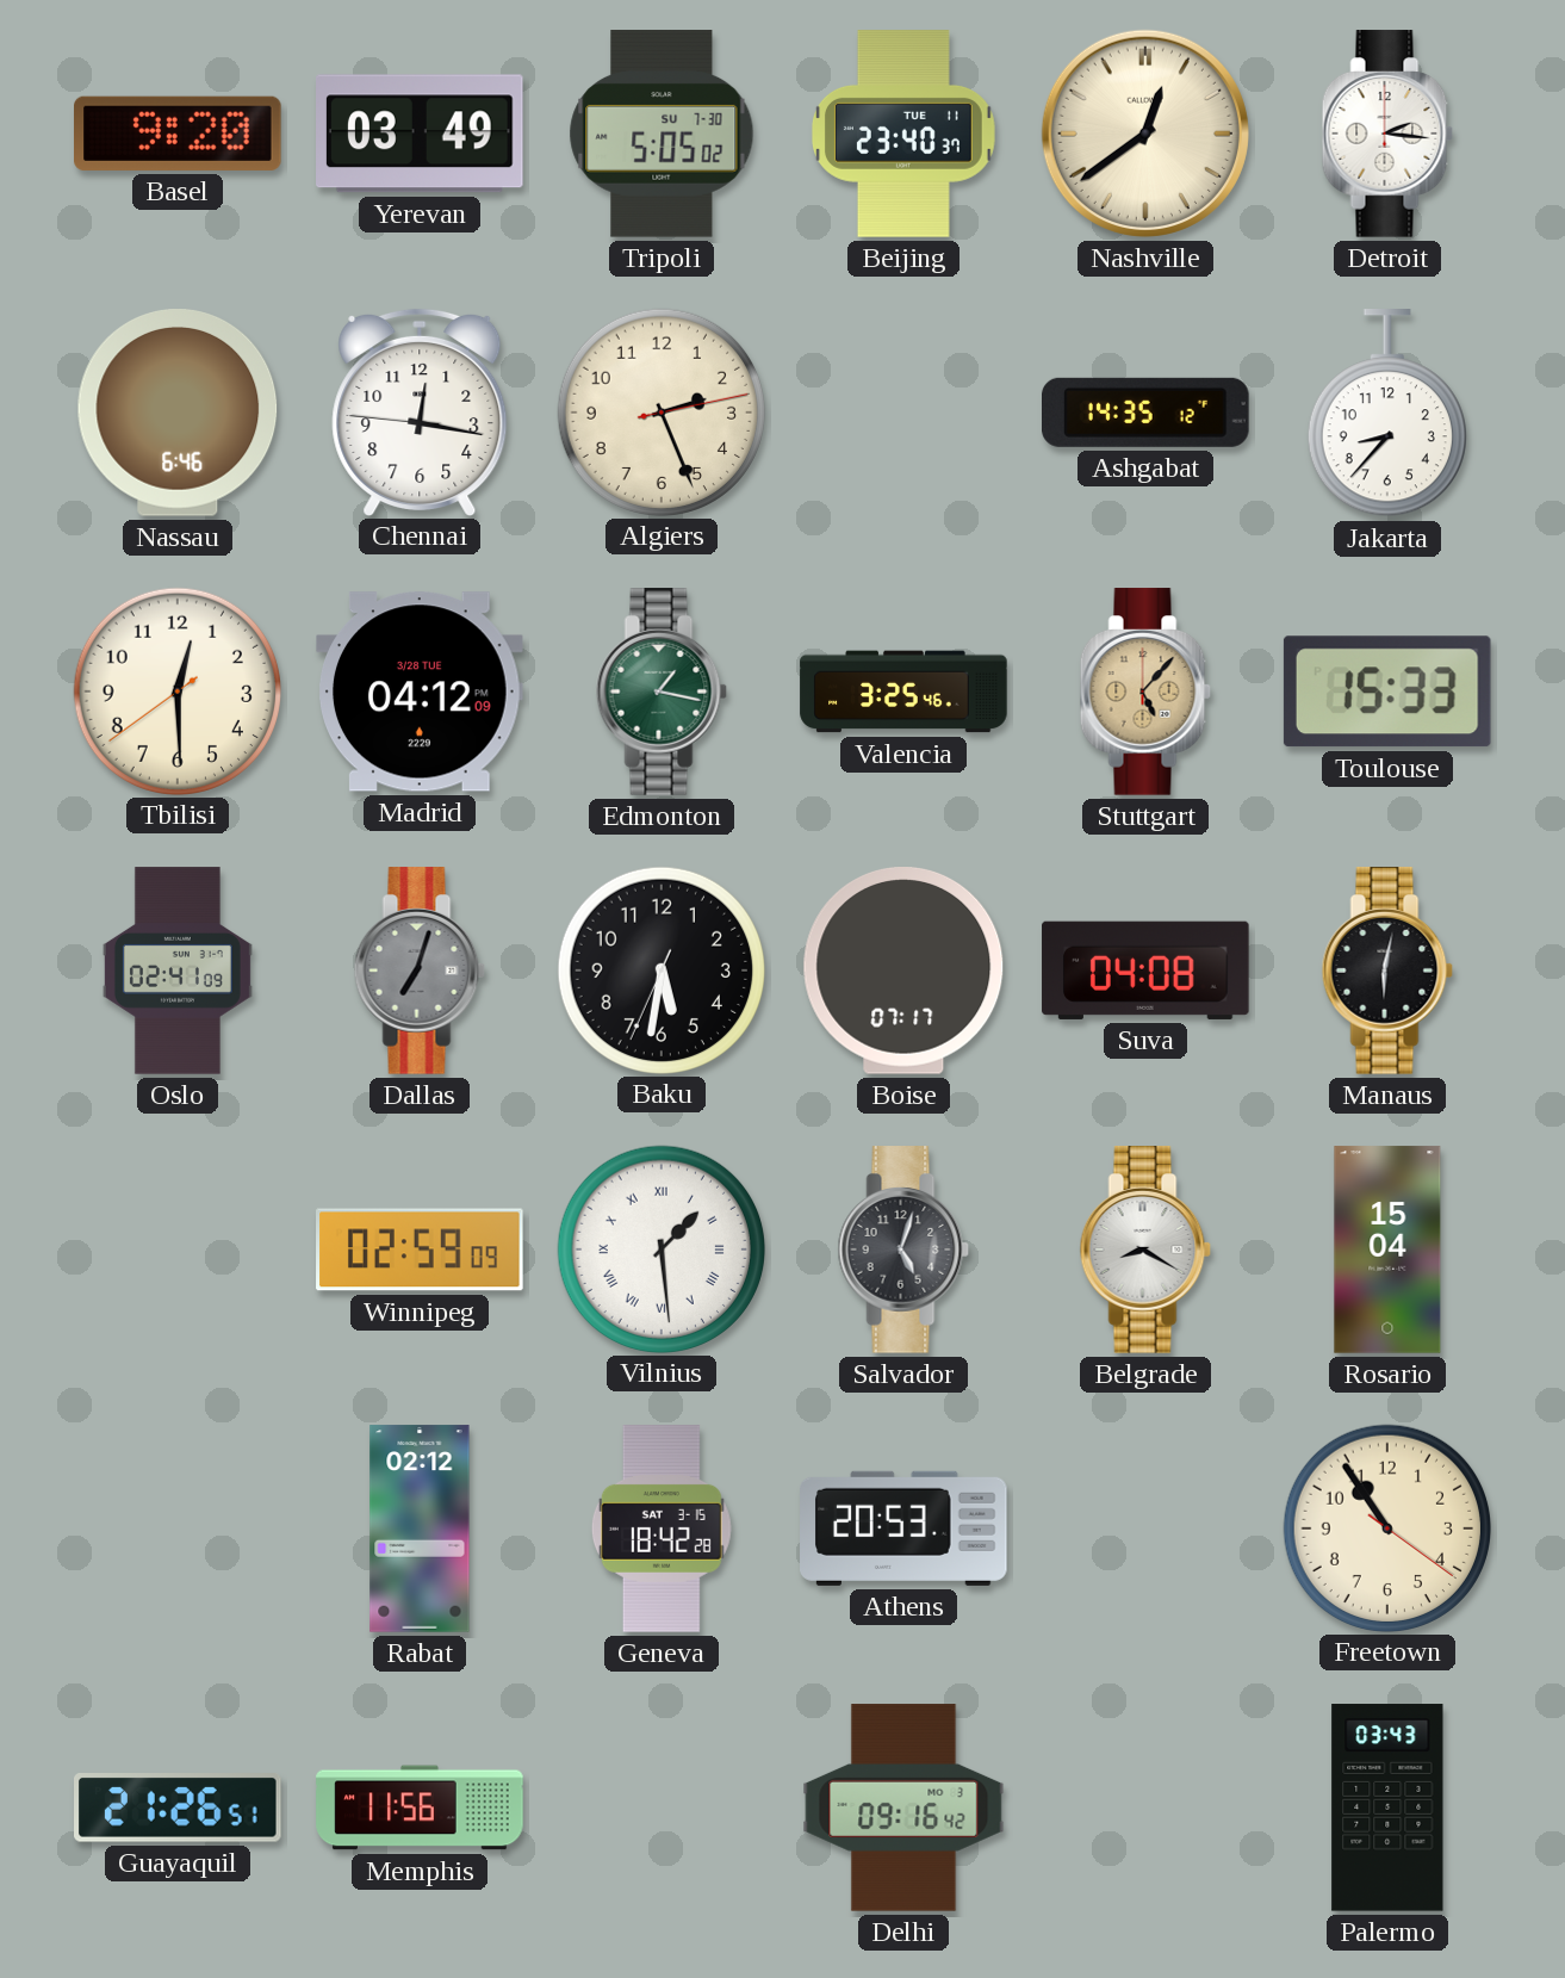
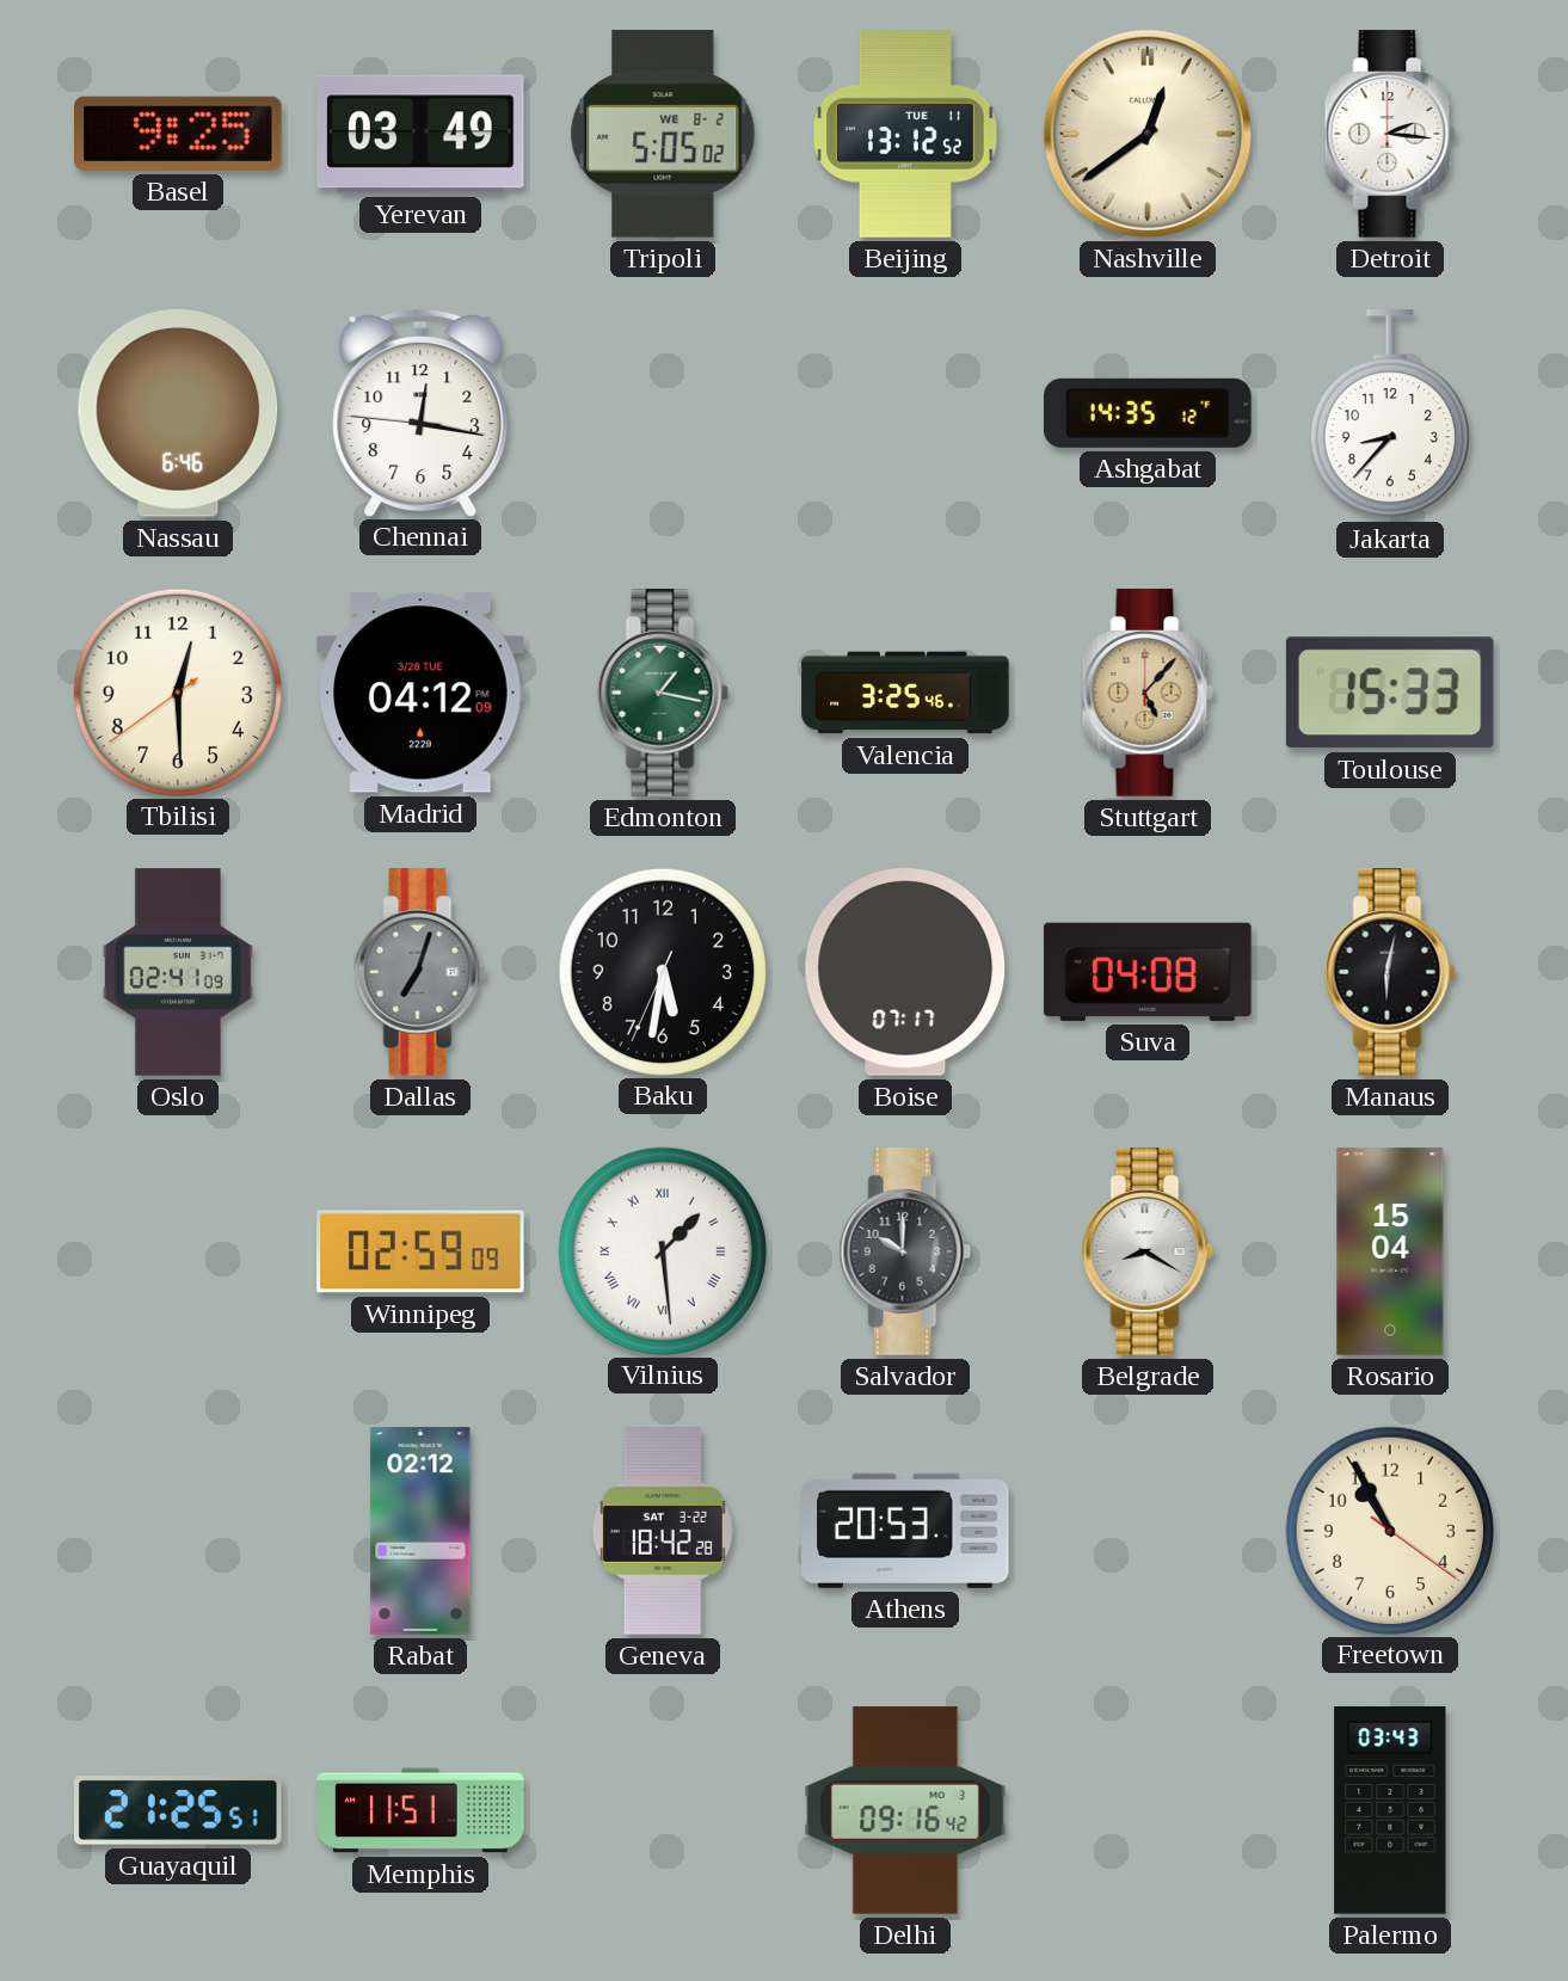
Basel: 9:20 -> 9:25
Tripoli date: SU 7-30 -> WE 8-2
Beijing: 23:40 -> 13:12
Algiers: 2:26 -> none
Salvador: 5:03 -> 10:00
Geneva date: SAT 3-15 -> SAT 3-22
Freetown: 10:54 -> 10:55
Guayaquil: 21:26 -> 21:25
Memphis: 11:56 -> 11:51
